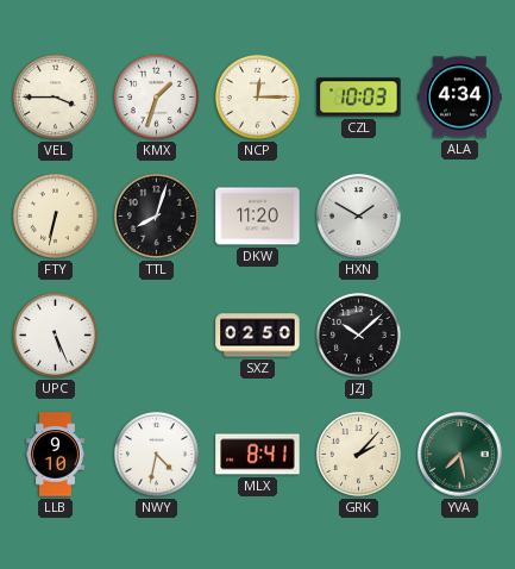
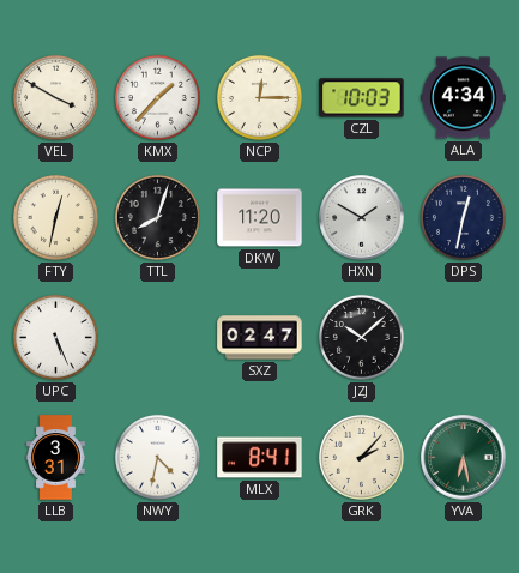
VEL: 3:45 -> 3:50
KMX: 1:33 -> 1:37
FTY: 6:32 -> 12:32
DPS: none -> 12:32
SXZ: 02:50 -> 02:47
LLB: 9:10 -> 3:31
YVA: 7:28 -> 6:28
